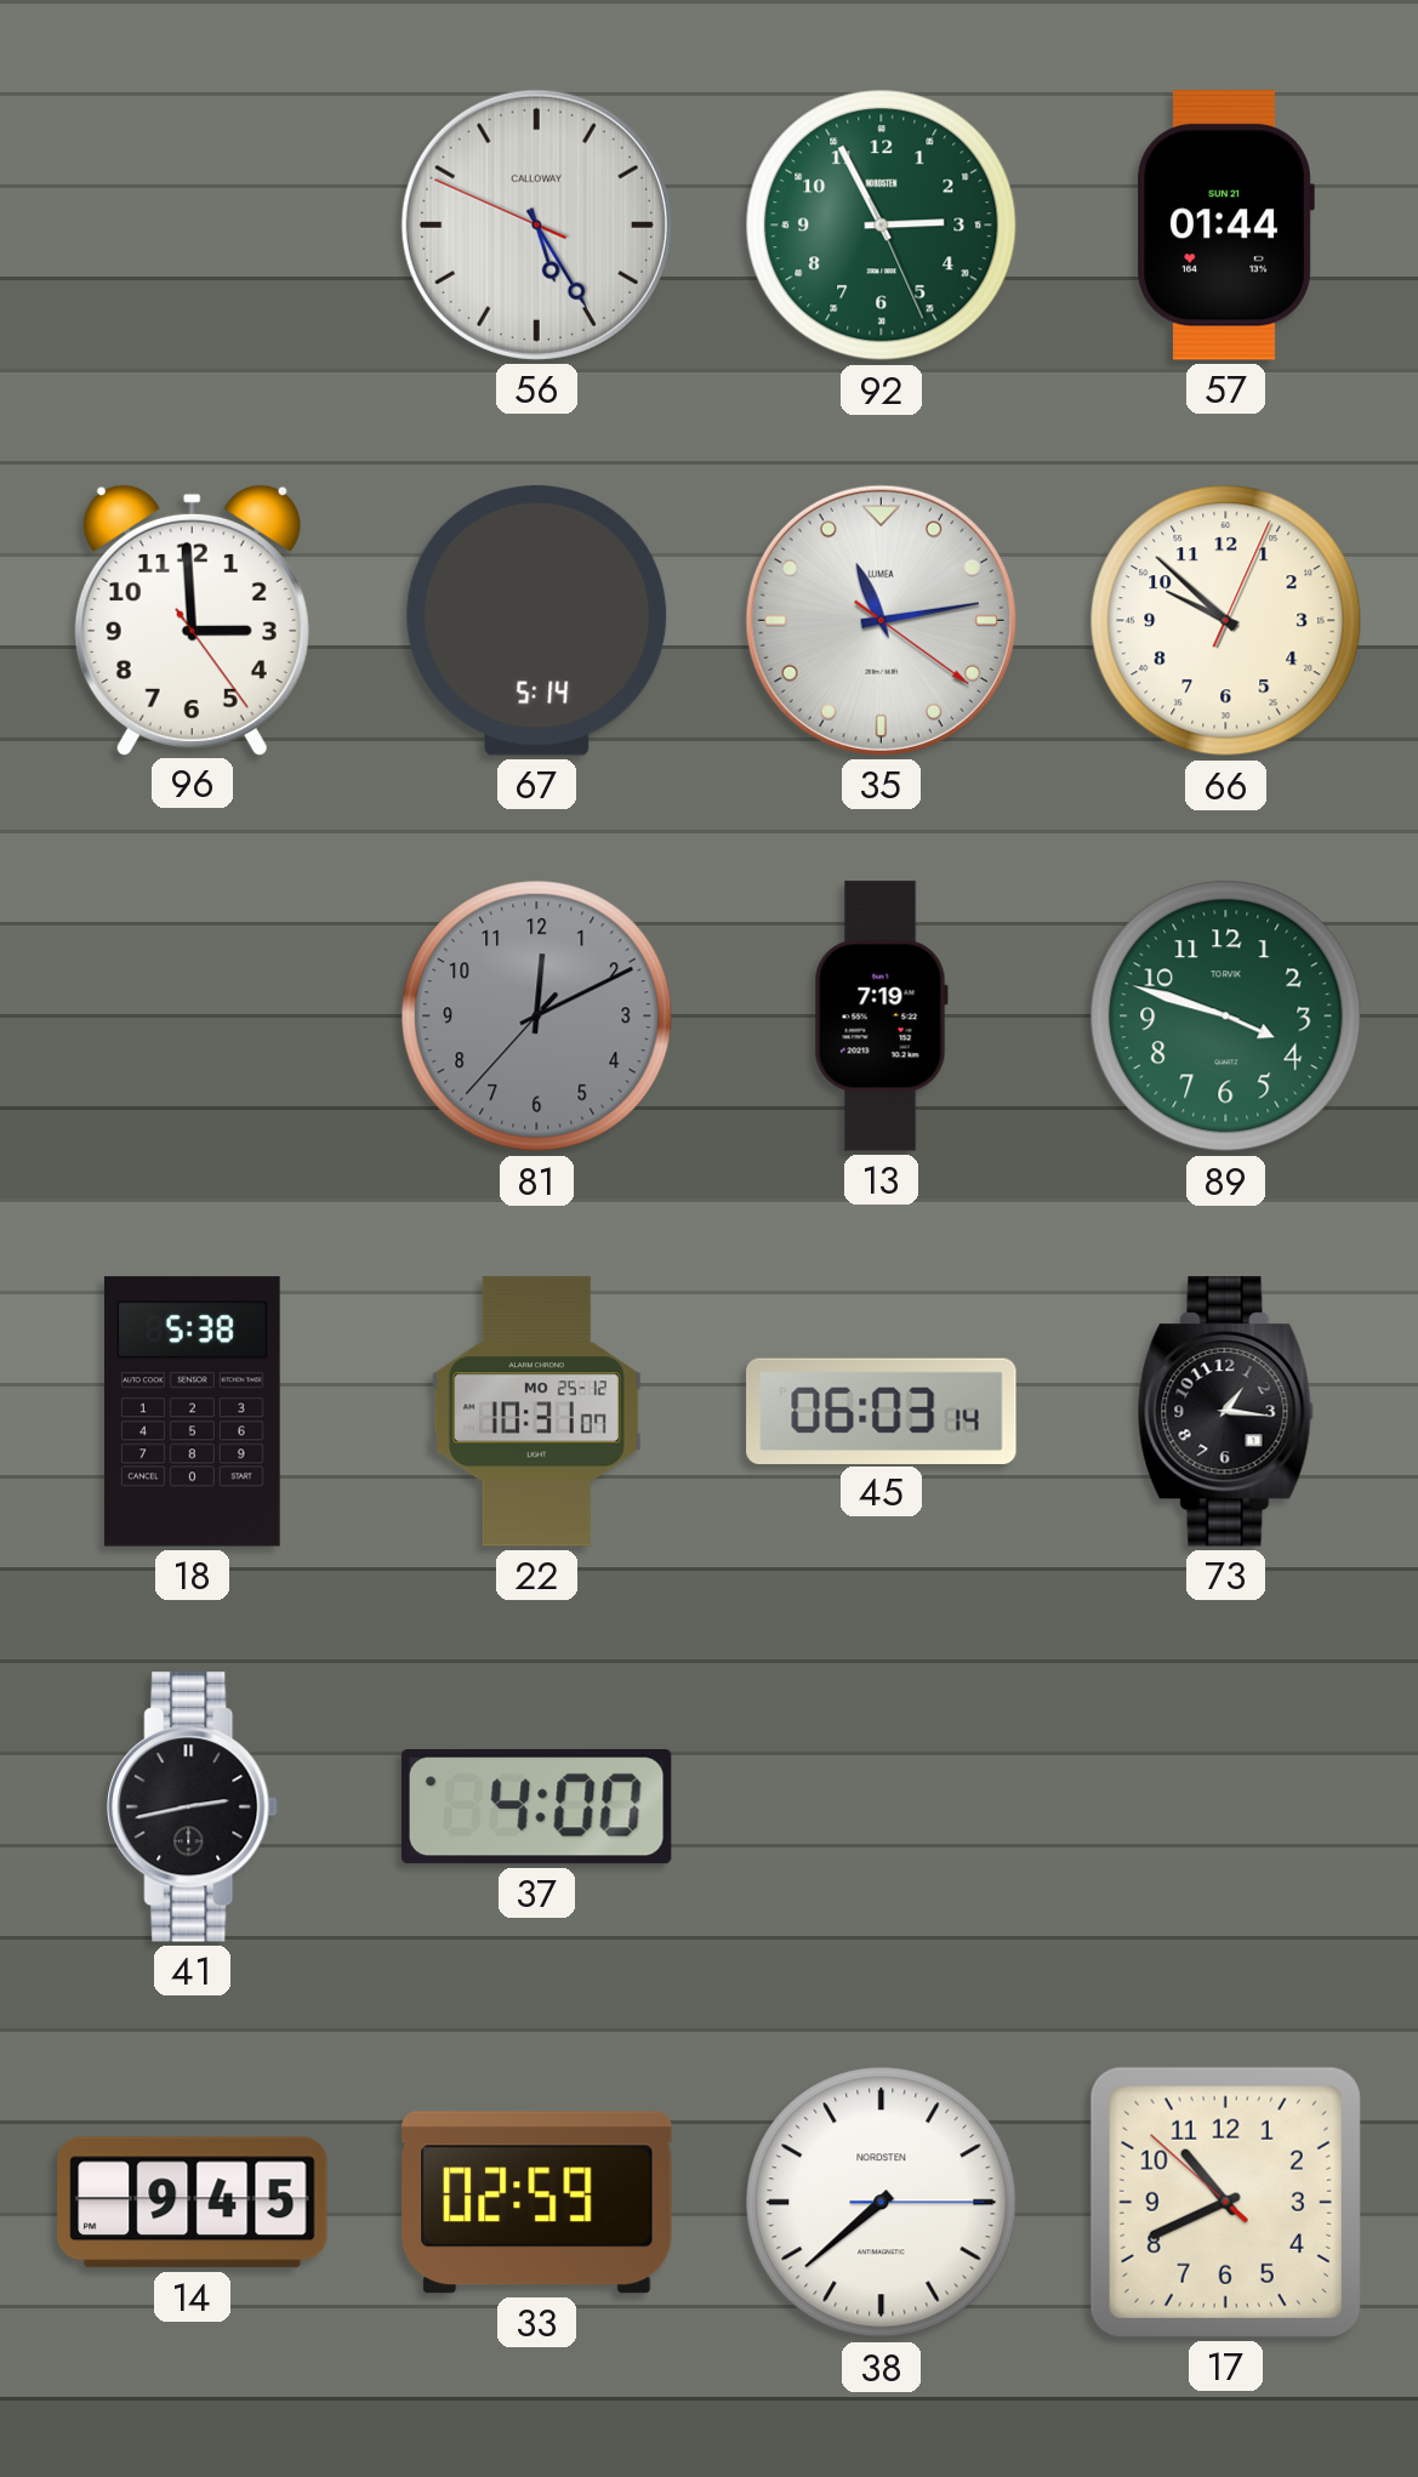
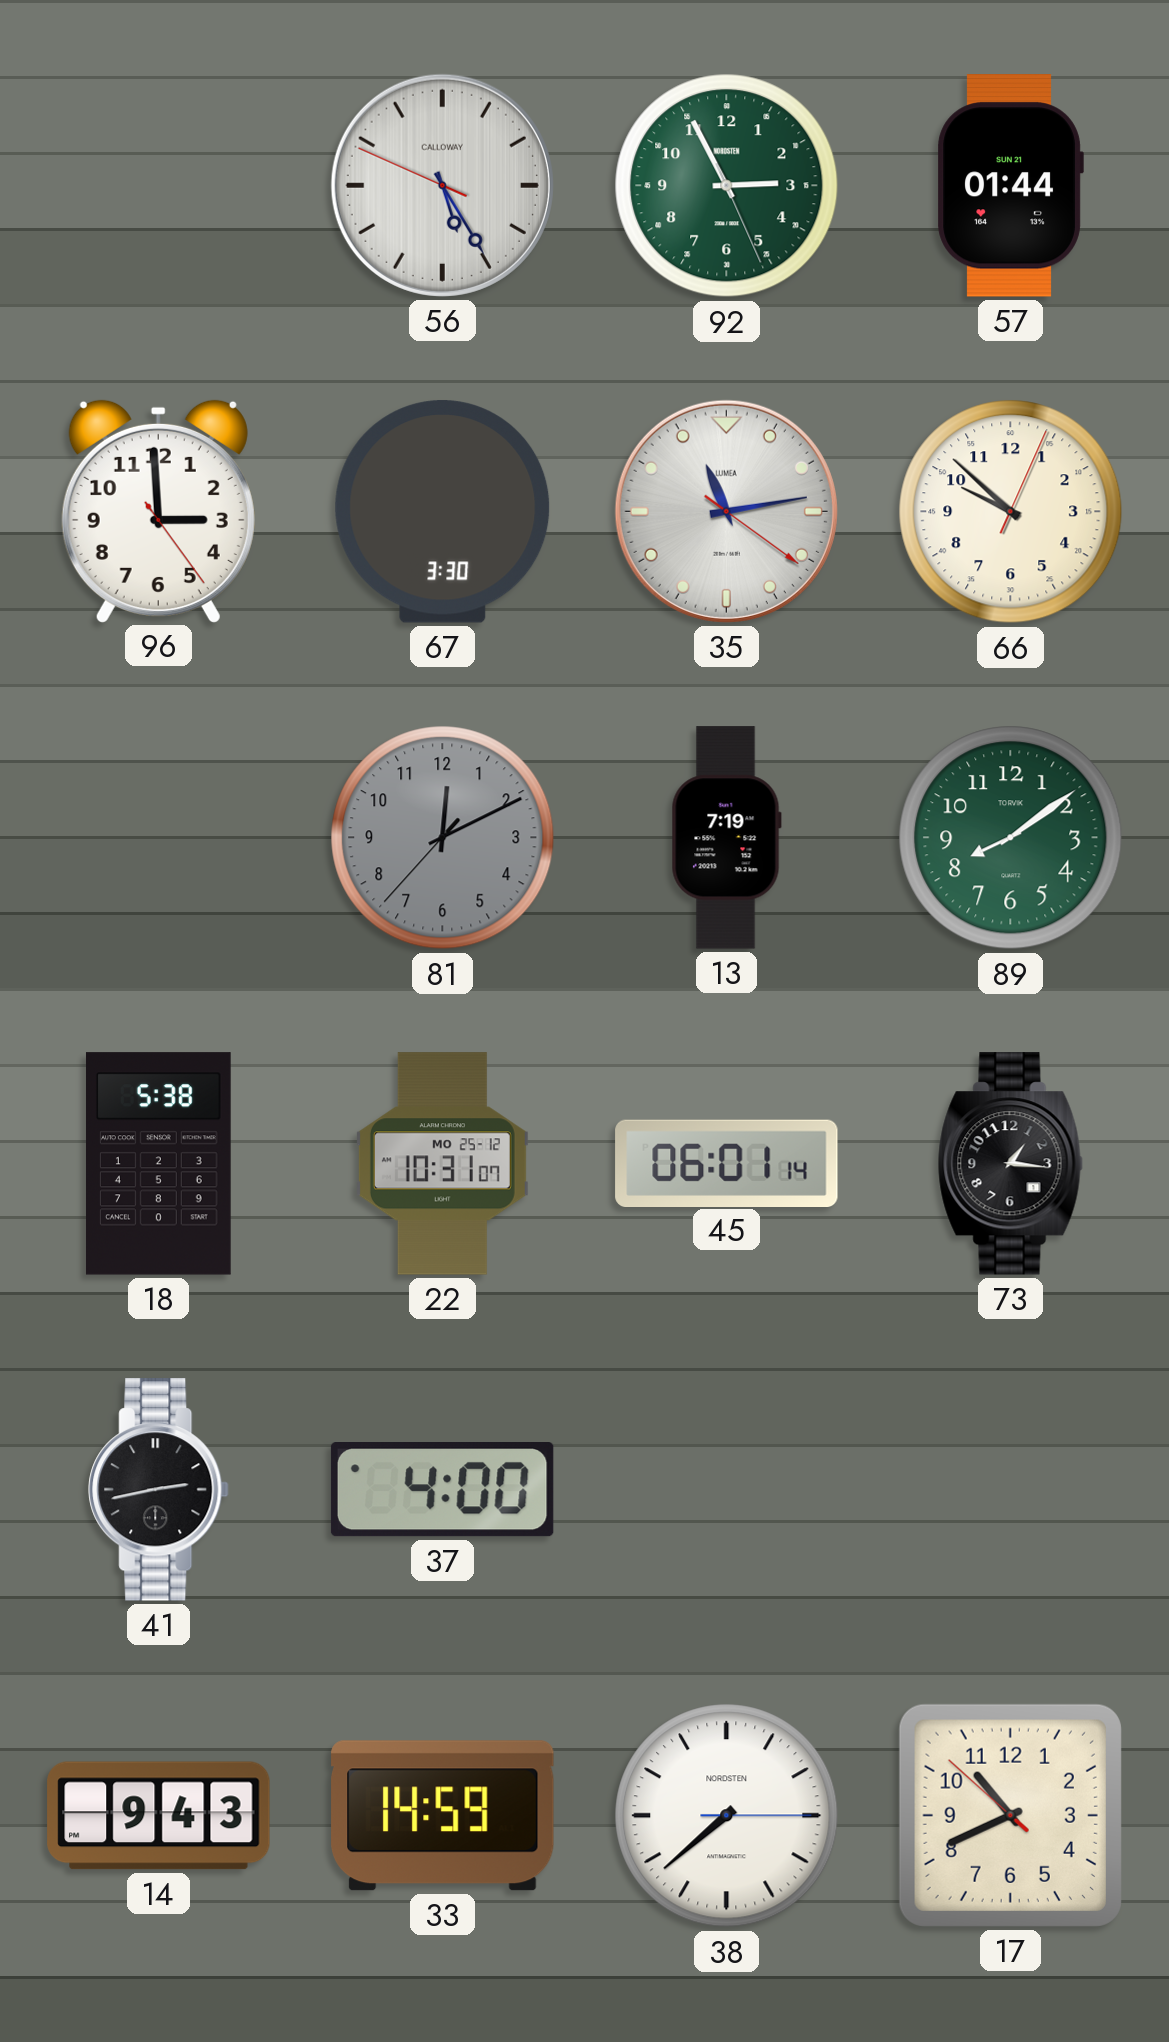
67: 5:14 -> 3:30
89: 3:48 -> 8:09
45: 06:03 -> 06:01
14: 9:45 -> 9:43
33: 02:59 -> 14:59
